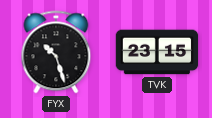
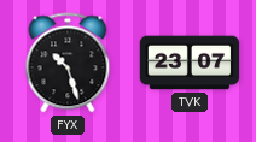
TVK: 23:15 -> 23:07
